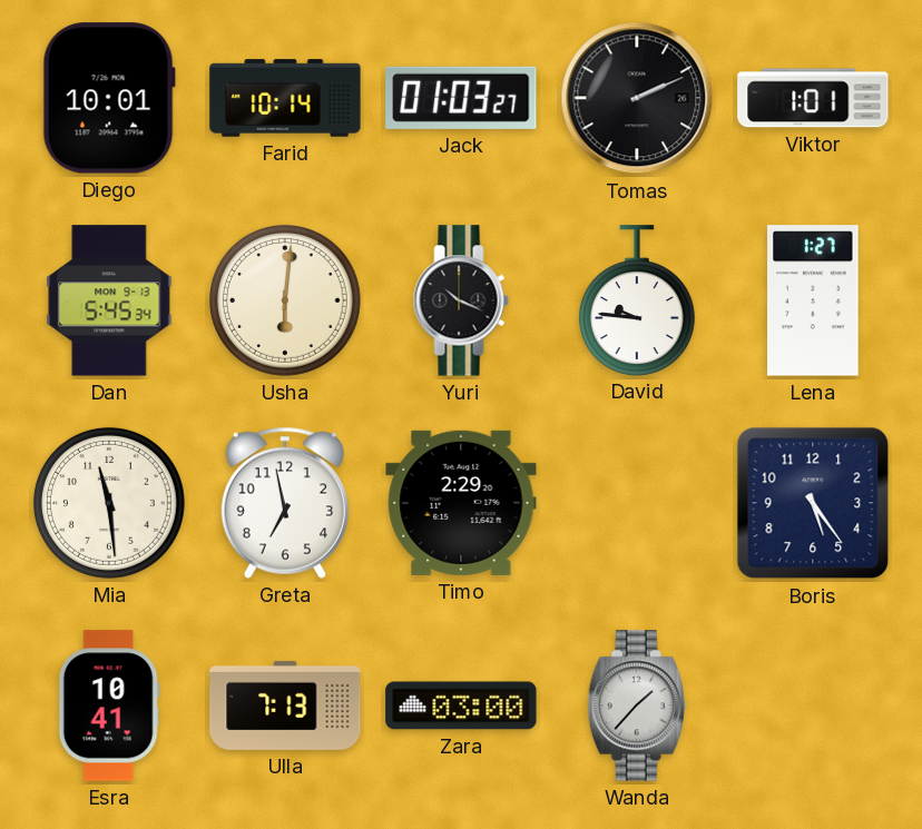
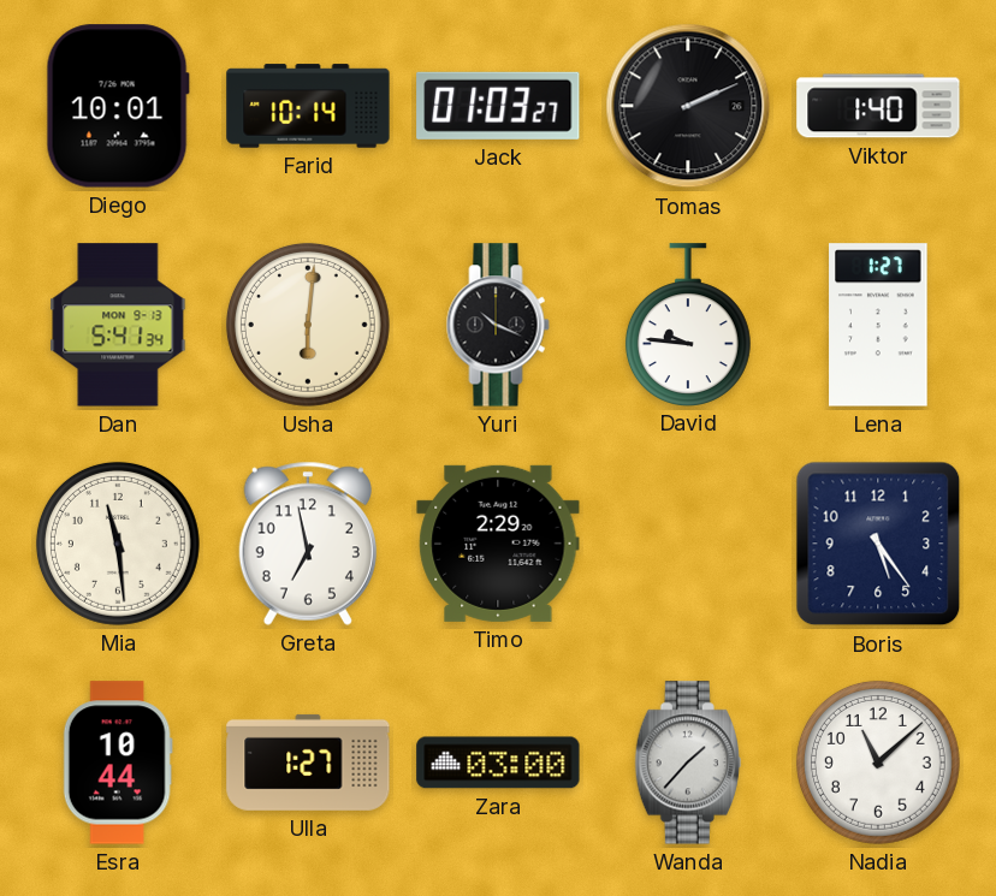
Viktor: 1:01 -> 1:40
Dan: 5:45 -> 5:41
Esra: 10:41 -> 10:44
Ulla: 7:13 -> 1:27
Nadia: none -> 11:08
